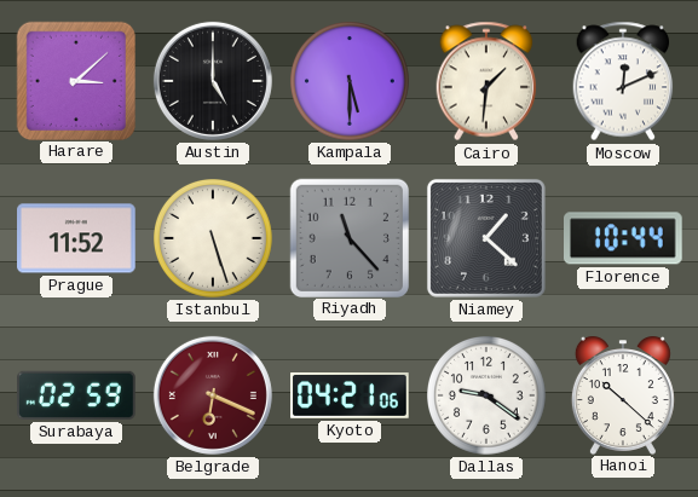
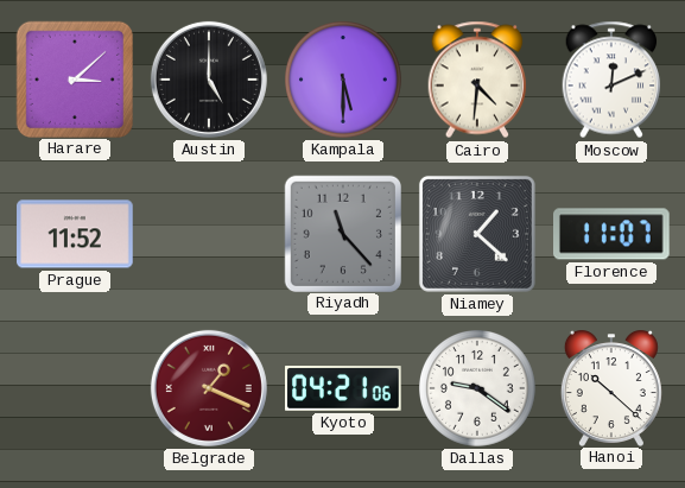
Cairo: 1:31 -> 4:31
Istanbul: 5:27 -> none
Florence: 10:44 -> 11:07
Surabaya: 02:59 -> none
Belgrade: 6:19 -> 1:19
